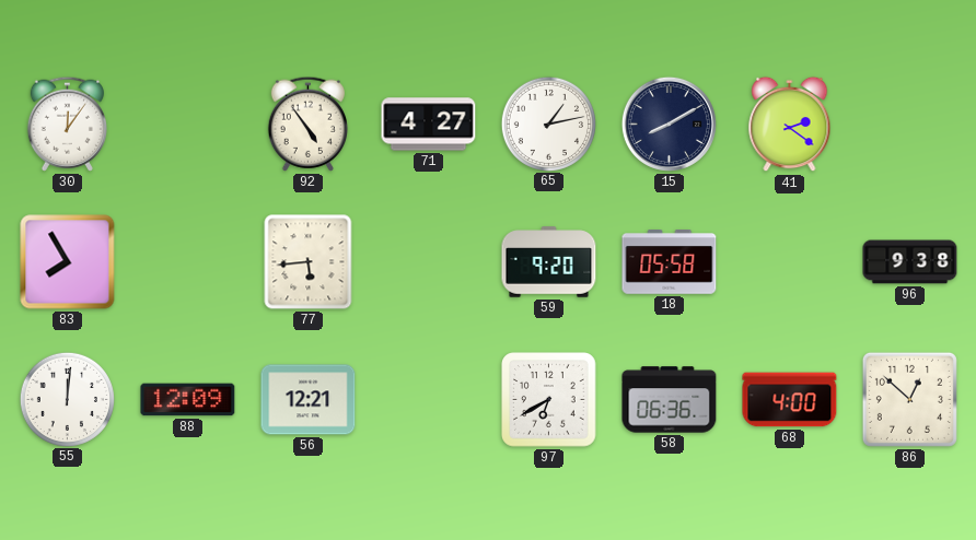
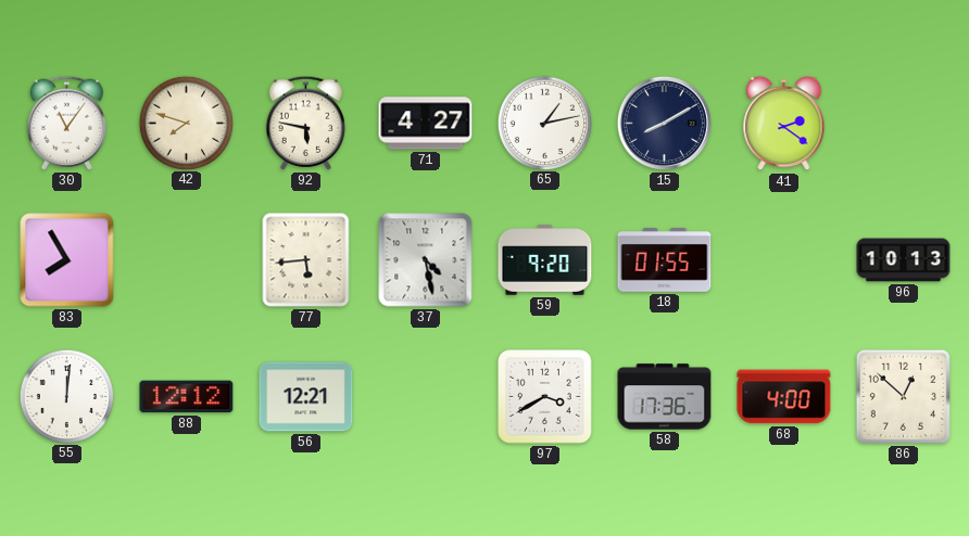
30: 12:06 -> 11:06
42: none -> 7:48
92: 4:54 -> 5:47
37: none -> 4:28
18: 05:58 -> 01:55
96: 9:38 -> 10:13
88: 12:09 -> 12:12
97: 6:40 -> 3:40
58: 06:36 -> 17:36
